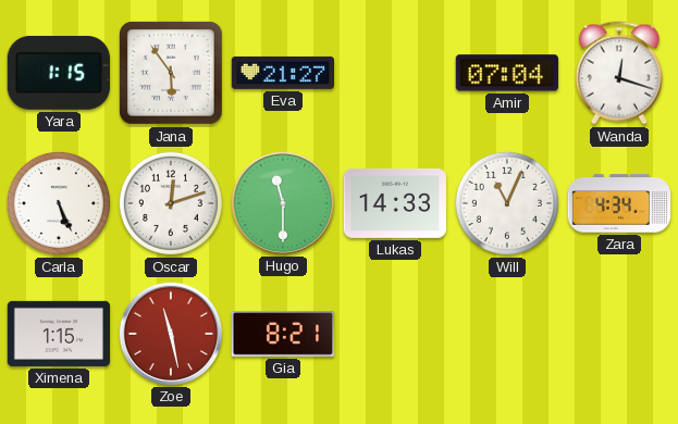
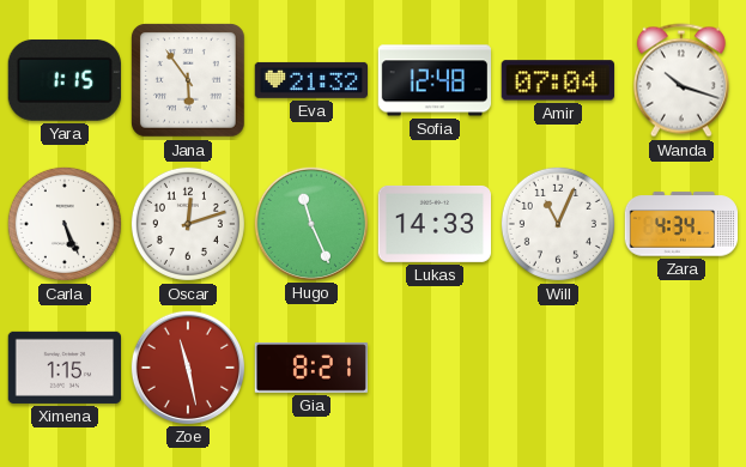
Eva: 21:27 -> 21:32
Sofia: none -> 12:48
Wanda: 12:18 -> 10:18
Hugo: 11:30 -> 11:26
